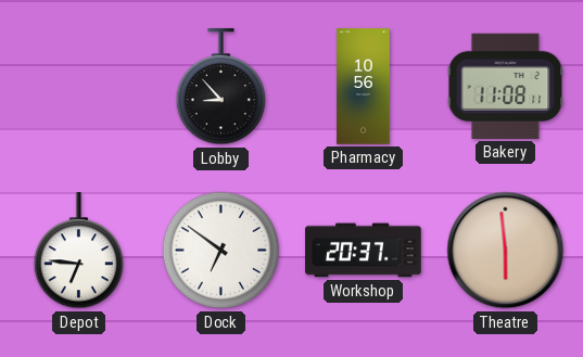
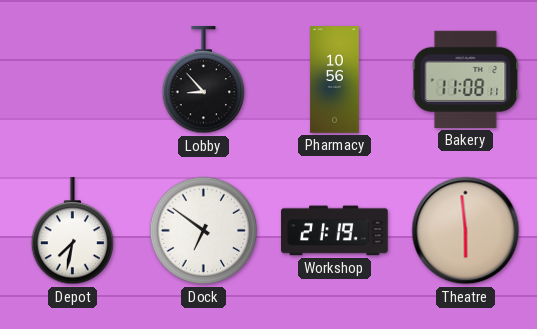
Depot: 6:46 -> 7:32
Workshop: 20:37 -> 21:19
